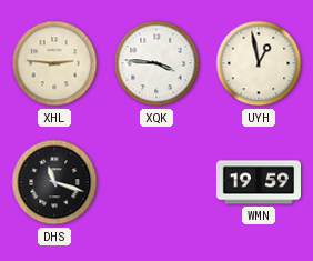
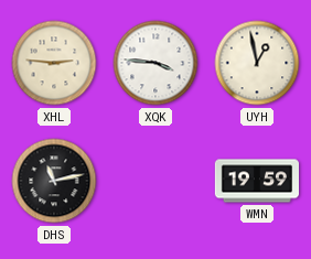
DHS: 11:18 -> 11:13
